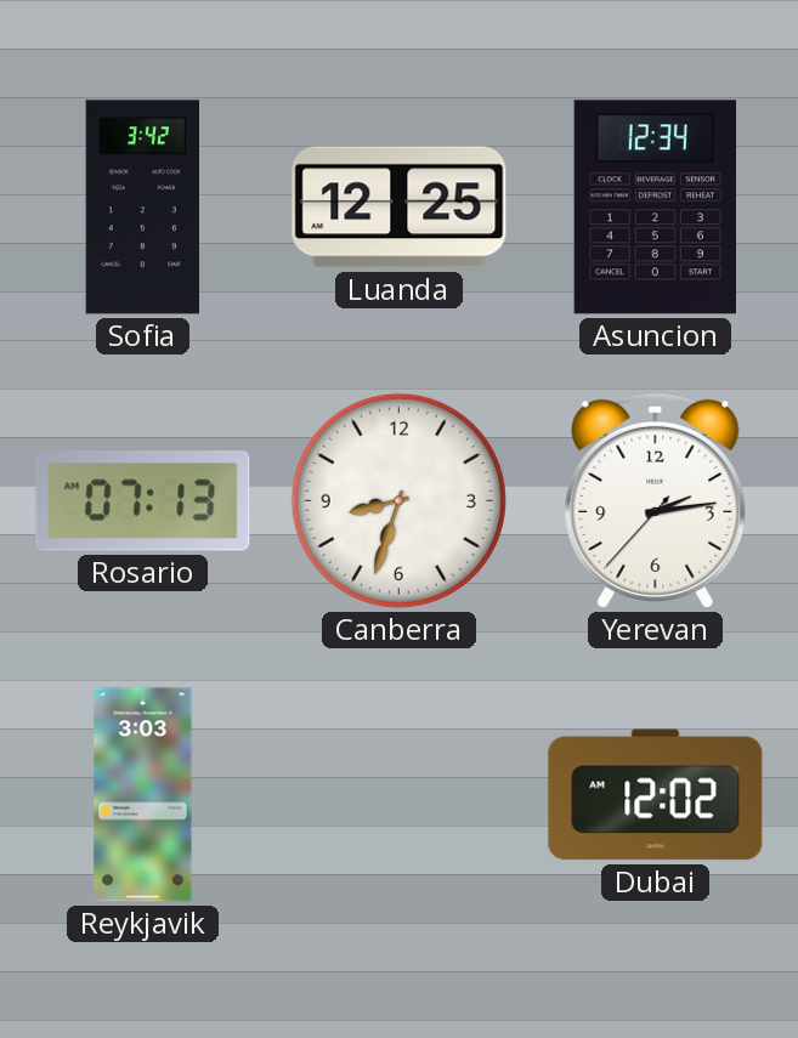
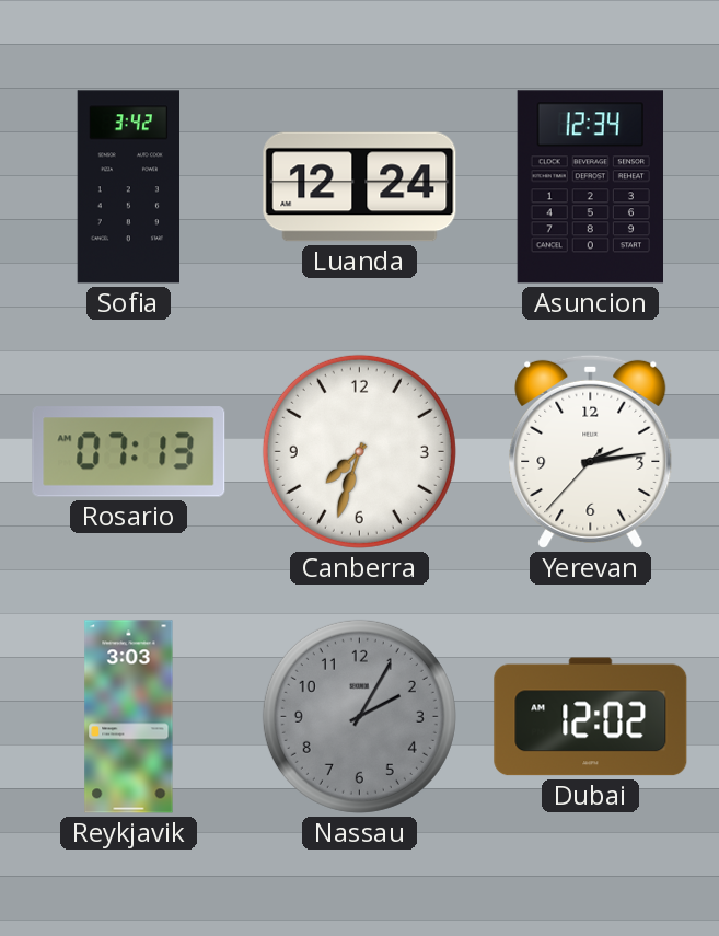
Luanda: 12:25 -> 12:24
Canberra: 8:33 -> 7:33
Nassau: none -> 2:05
